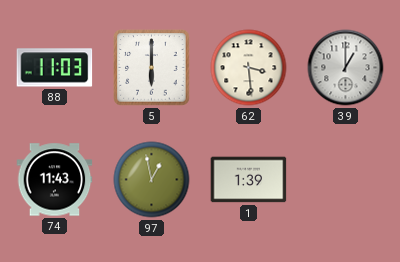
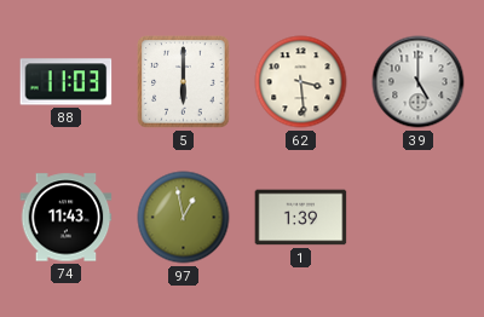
39: 1:00 -> 5:00
